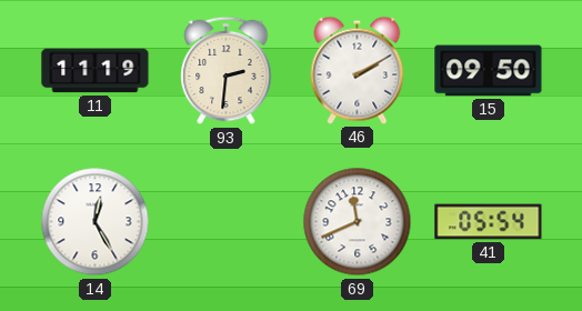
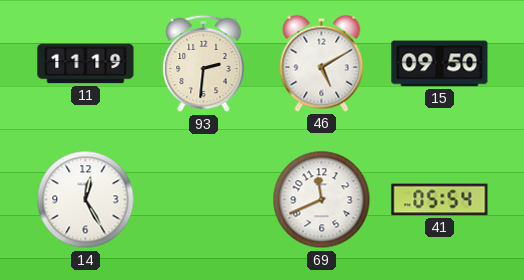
46: 2:10 -> 5:10
